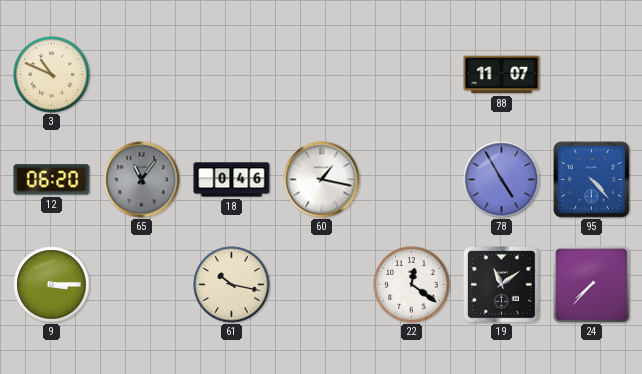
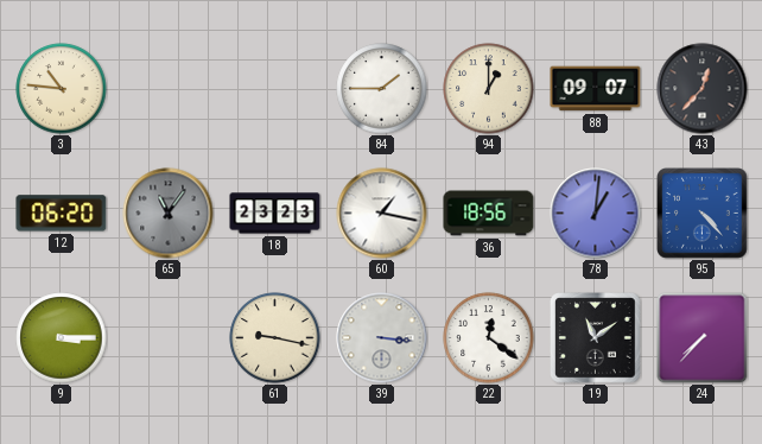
3: 10:49 -> 10:46
84: none -> 1:45
94: none -> 1:00
88: 11:07 -> 09:07
43: none -> 12:37
18: 0:46 -> 23:23
36: none -> 18:56
78: 4:55 -> 1:01
61: 10:17 -> 9:17
39: none -> 3:16
